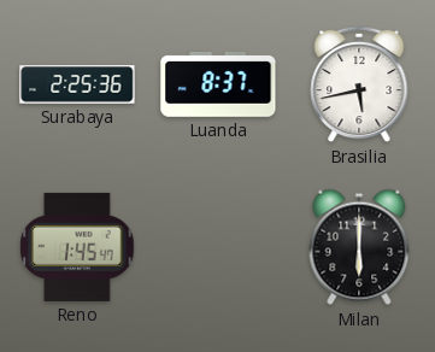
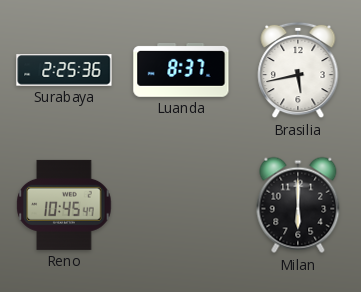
Reno: 1:45 -> 10:45
